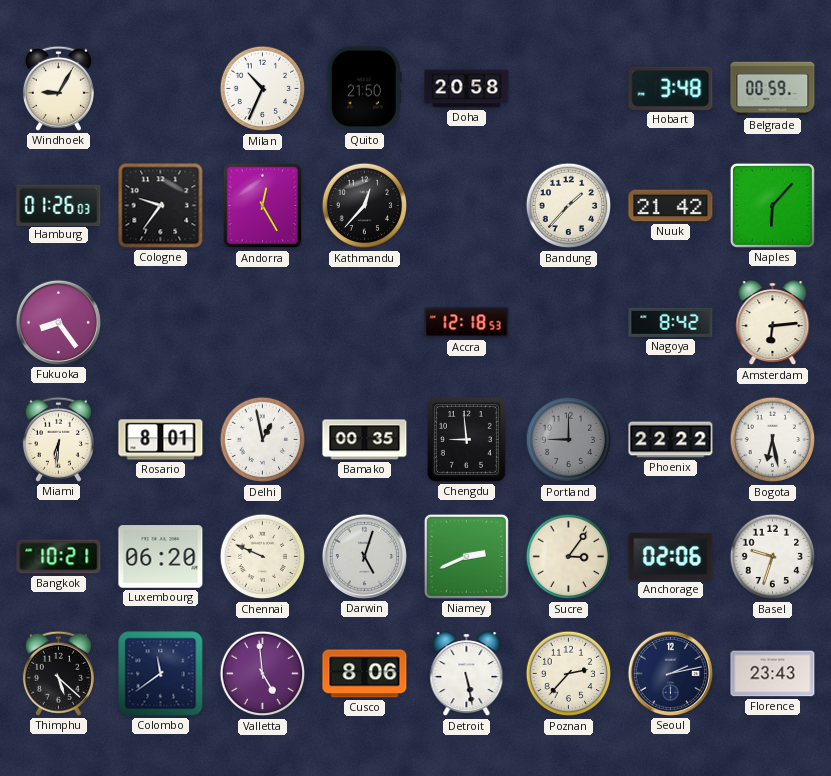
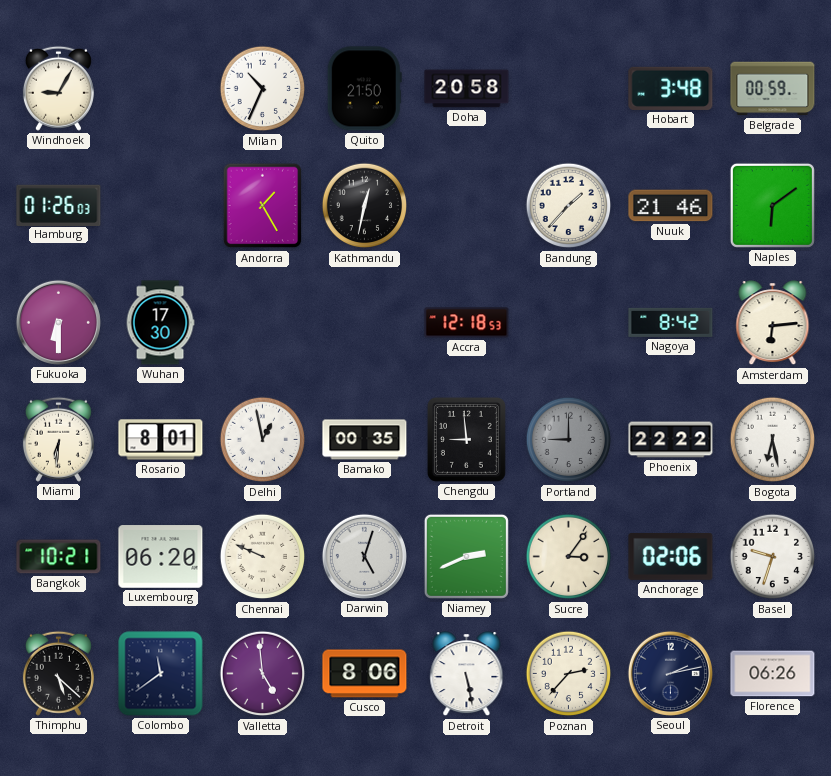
Cologne: 9:36 -> none
Andorra: 12:25 -> 1:25
Kathmandu: 12:37 -> 12:32
Nuuk: 21:42 -> 21:46
Naples: 6:07 -> 6:09
Fukuoka: 8:24 -> 6:30
Wuhan: none -> 17:30
Florence: 23:43 -> 06:26
